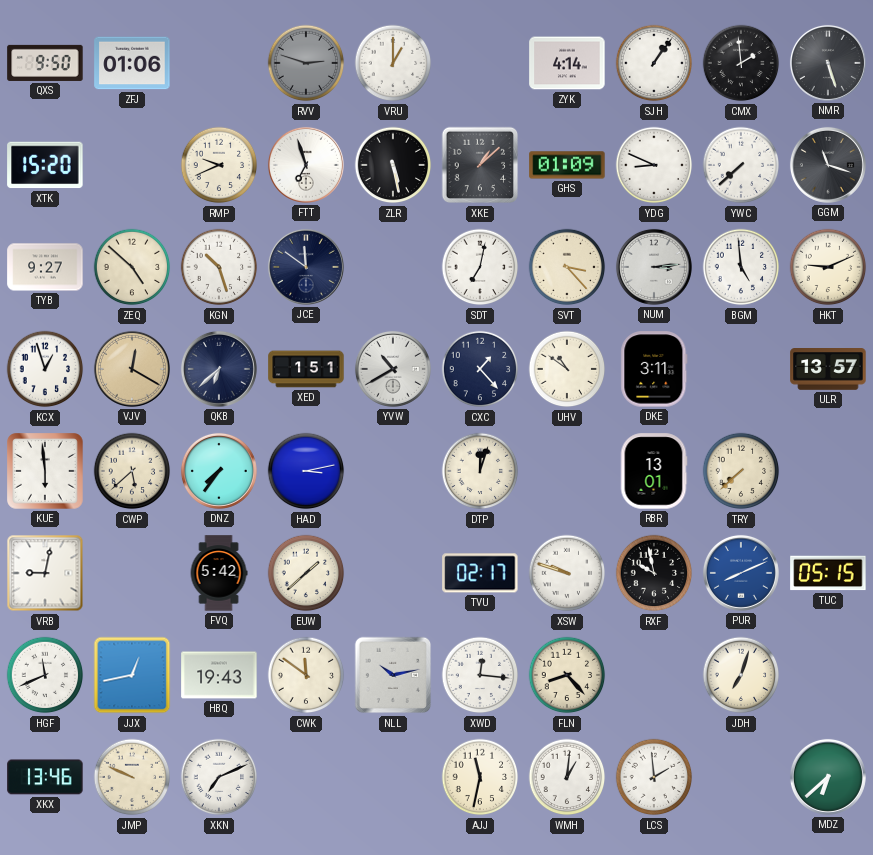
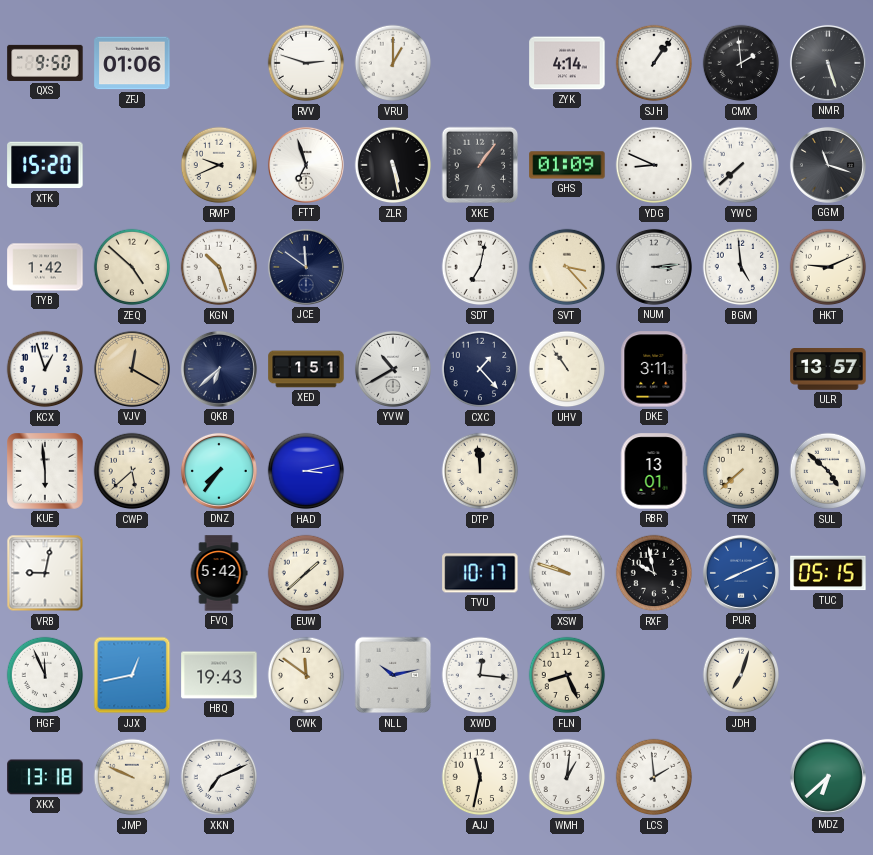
RVV dial: grey -> white
XKE: 1:08 -> 1:06
TYB: 9:27 -> 1:42
UHV: 10:51 -> 10:54
DTP: 12:03 -> 11:59
SUL: none -> 4:52
TVU: 02:17 -> 10:17
HGF: 11:41 -> 11:56
FLN: 8:23 -> 8:26
XKX: 13:46 -> 13:18
